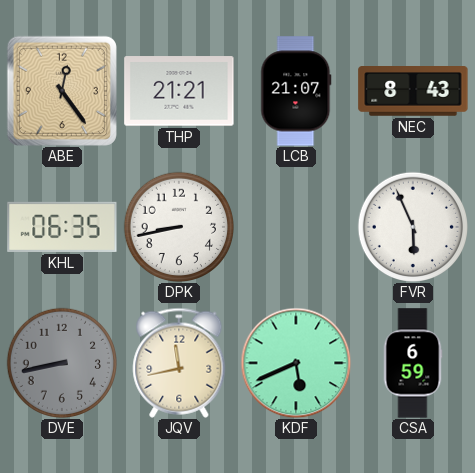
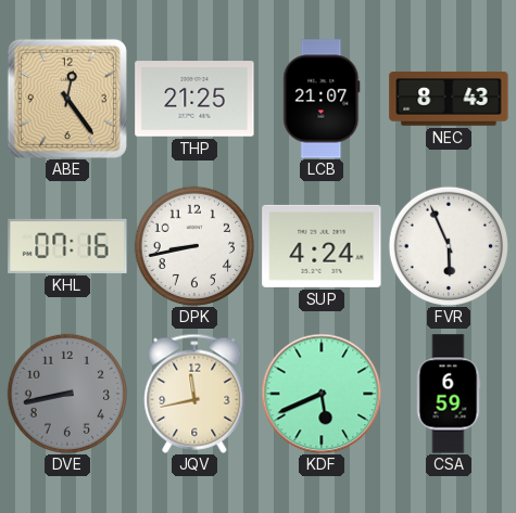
THP: 21:21 -> 21:25
KHL: 06:35 -> 07:16
SUP: none -> 4:24
